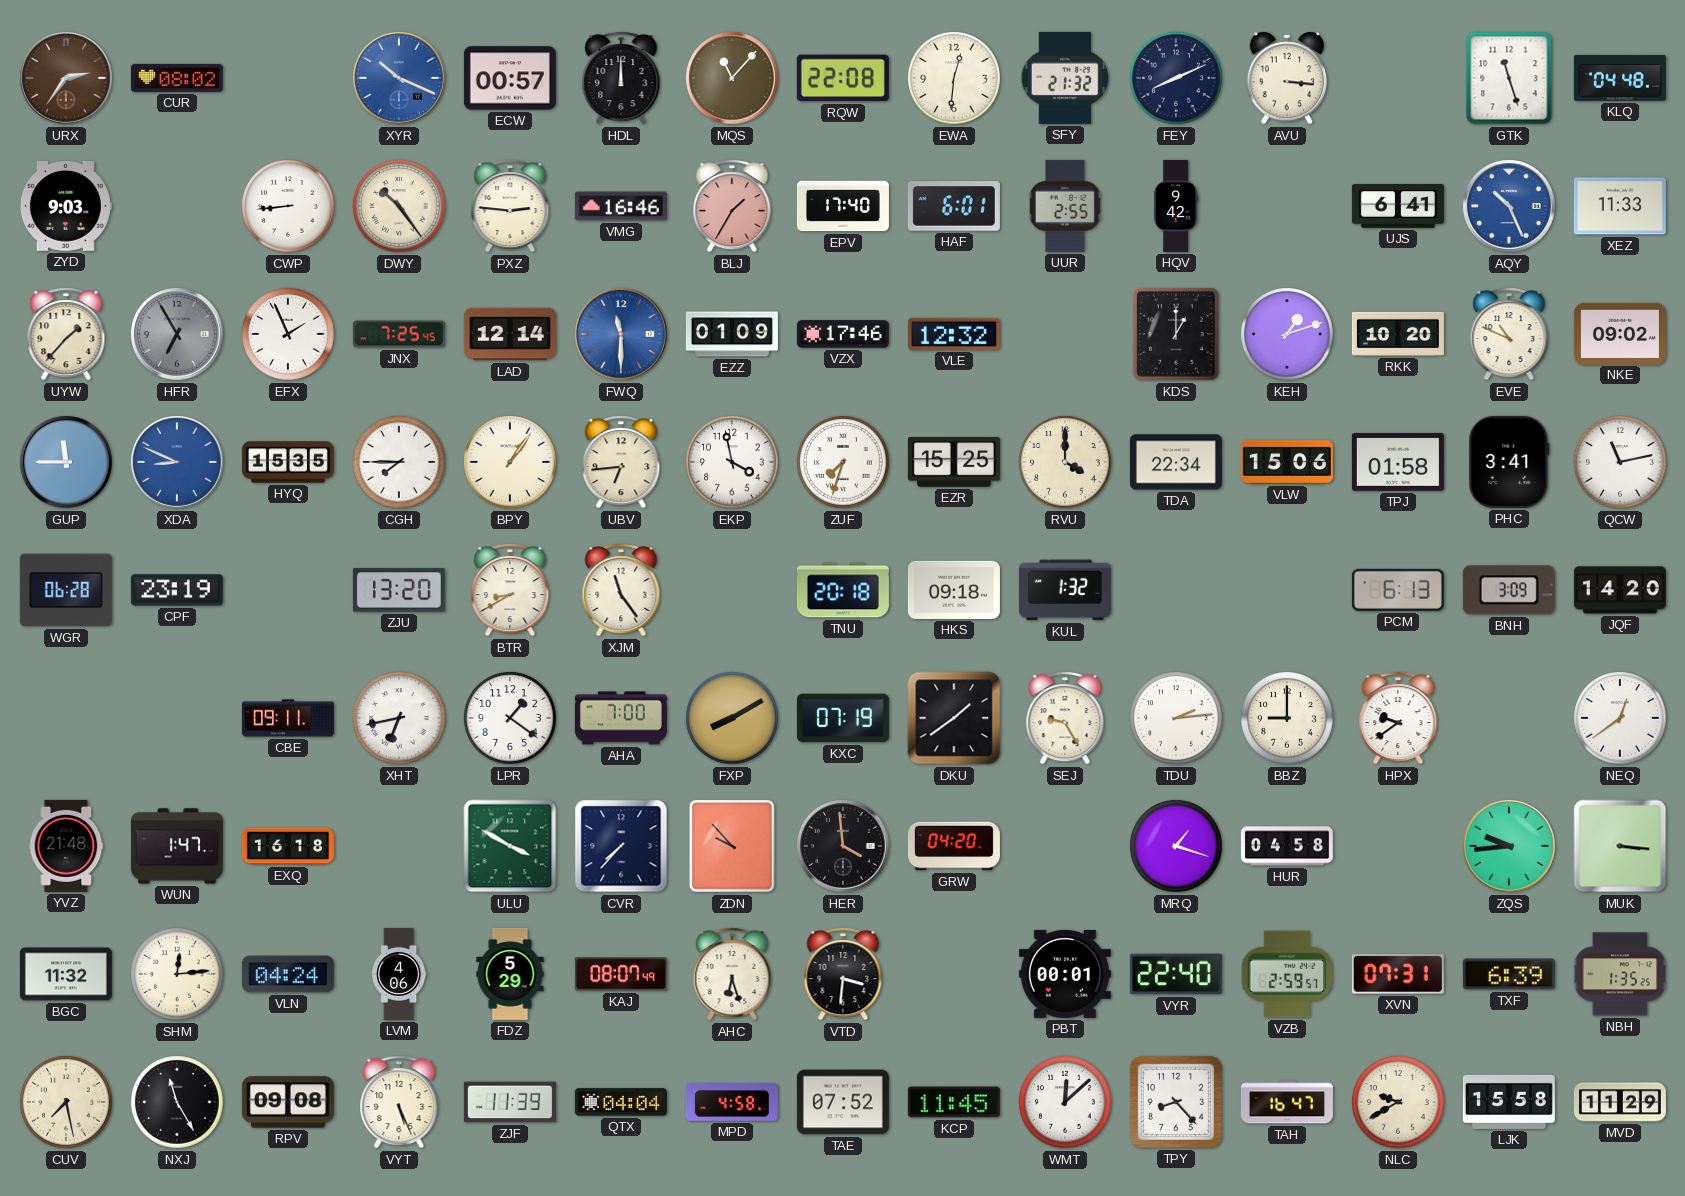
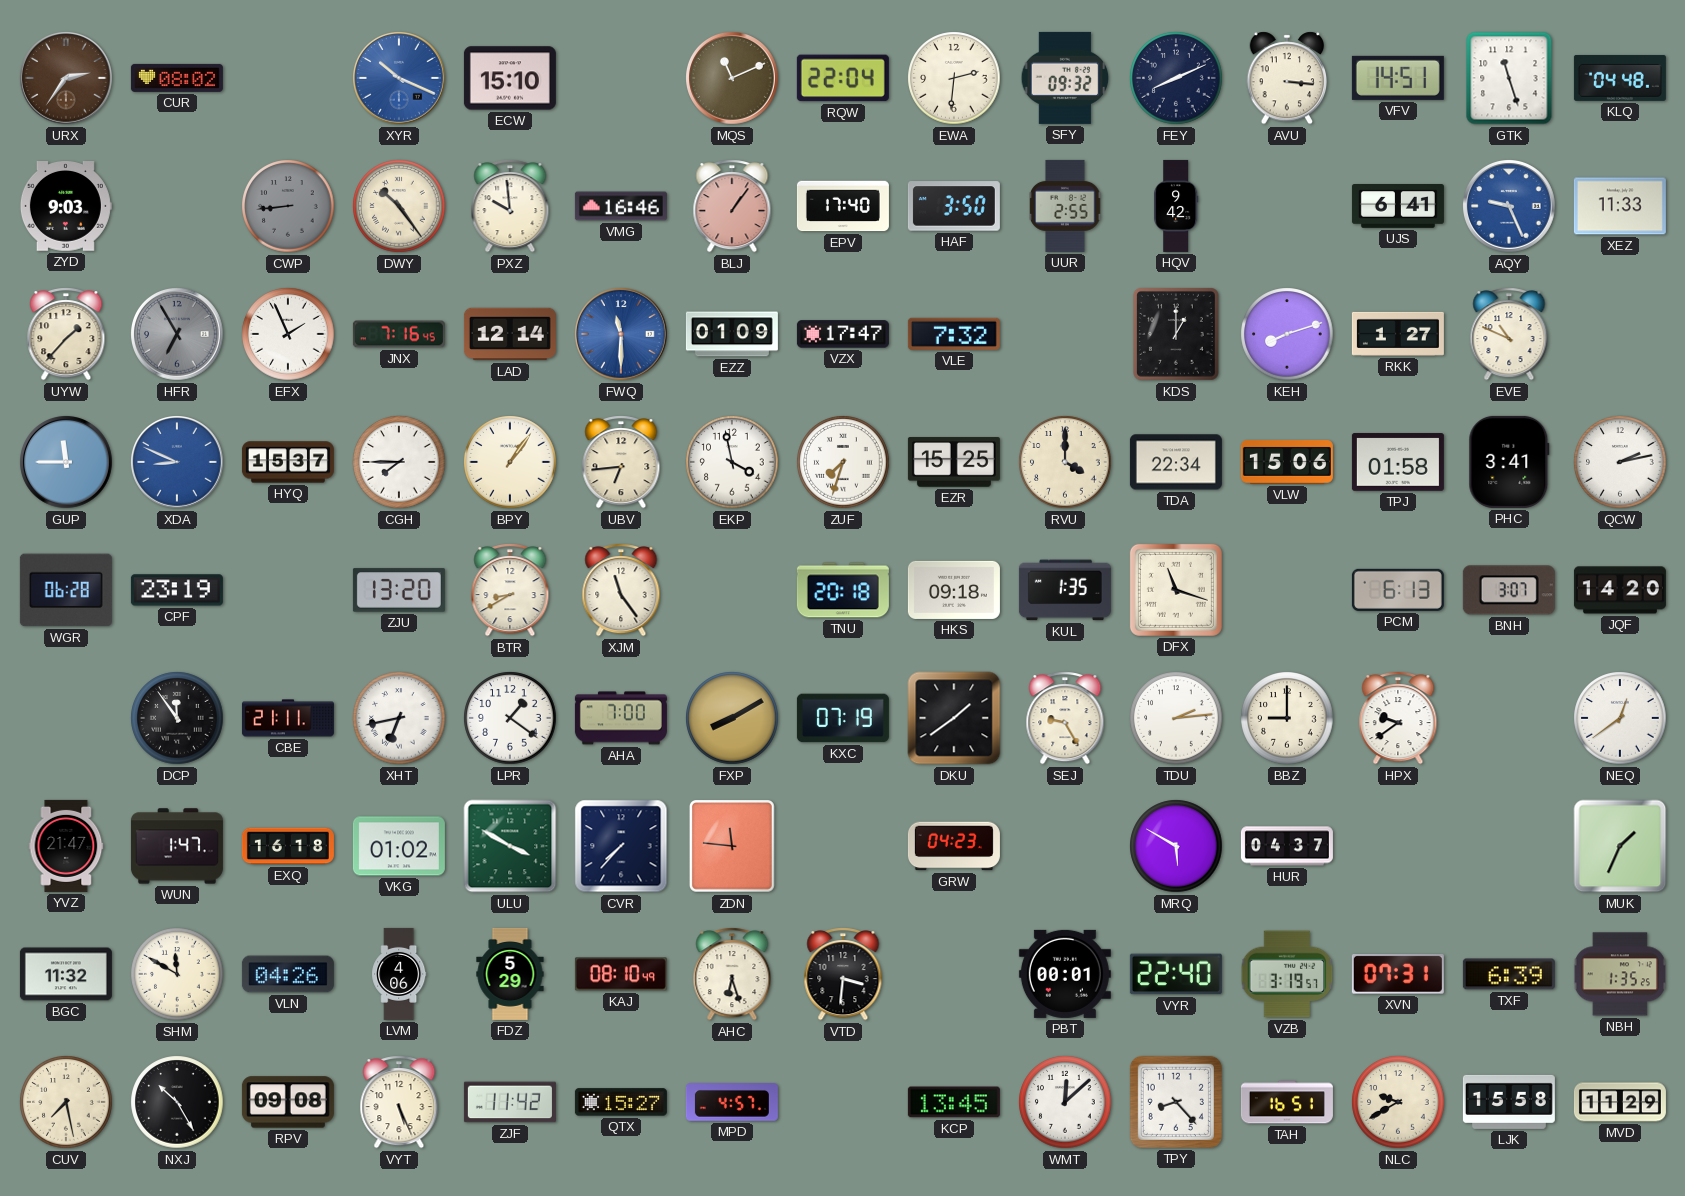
ECW: 00:57 -> 15:10
HDL: 12:00 -> none
MQS: 11:07 -> 11:11
RQW: 22:08 -> 22:04
EWA: 12:31 -> 2:31
SFY: 21:32 -> 09:32
VFV: none -> 14:51
CWP dial: white -> grey
PXZ: 2:46 -> 9:59
BLJ: 1:35 -> 1:06
HAF: 6:01 -> 3:50
AQY: 10:26 -> 9:26
JNX: 7:25 -> 7:16
VZX: 17:46 -> 17:47
VLE: 12:32 -> 7:32
KEH: 1:12 -> 8:12
RKK: 10:20 -> 1:27
NKE: 09:02 -> none
HYQ: 15:35 -> 15:37
QCW: 11:13 -> 2:13
KUL: 1:32 -> 1:35
DFX: none -> 11:18
BNH: 3:09 -> 3:07
DCP: none -> 11:54
CBE: 09:11 -> 21:11
YVZ: 21:48 -> 21:47
VKG: none -> 01:02
ZDN: 9:53 -> 11:46
HER: 3:59 -> none
GRW: 04:20 -> 04:23
MRQ: 1:18 -> 5:50
HUR: 04:58 -> 04:37
ZQS: 9:44 -> none
MUK: 3:16 -> 1:34
SHM: 12:14 -> 11:50
VLN: 04:24 -> 04:26
KAJ: 08:07 -> 08:10
VZB: 2:59 -> 3:19
NXJ: 11:25 -> 10:25
ZJF: 11:39 -> 11:42
QTX: 04:04 -> 15:27
MPD: 4:58 -> 4:57
TAE: 07:52 -> none
KCP: 11:45 -> 13:45
TAH: 16:47 -> 16:51
